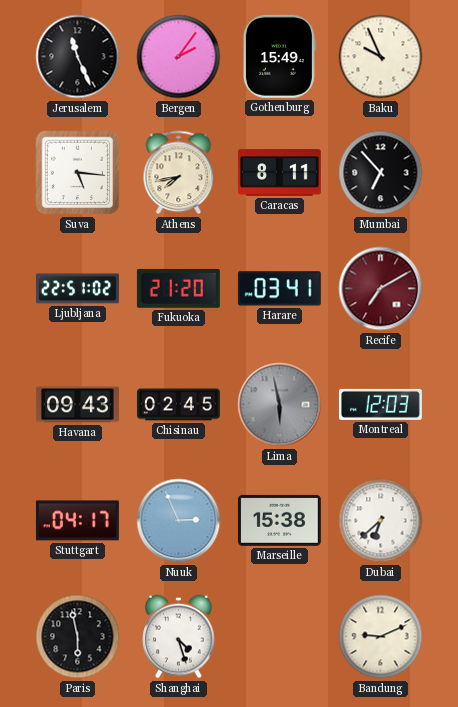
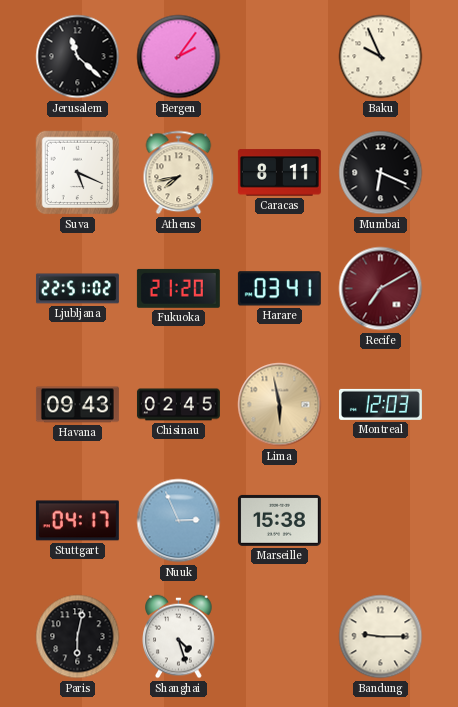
Jerusalem: 11:26 -> 11:22
Gothenburg: 15:49 -> none
Suva: 5:16 -> 5:19
Mumbai: 6:53 -> 6:19
Lima dial: grey -> champagne
Dubai: 6:38 -> none
Paris: 5:58 -> 6:02
Bandung: 9:11 -> 9:15
